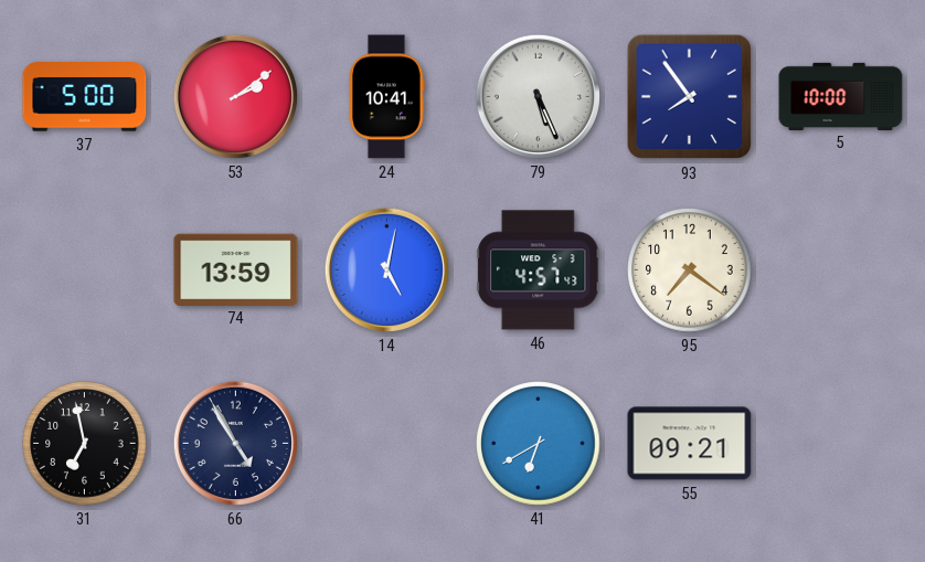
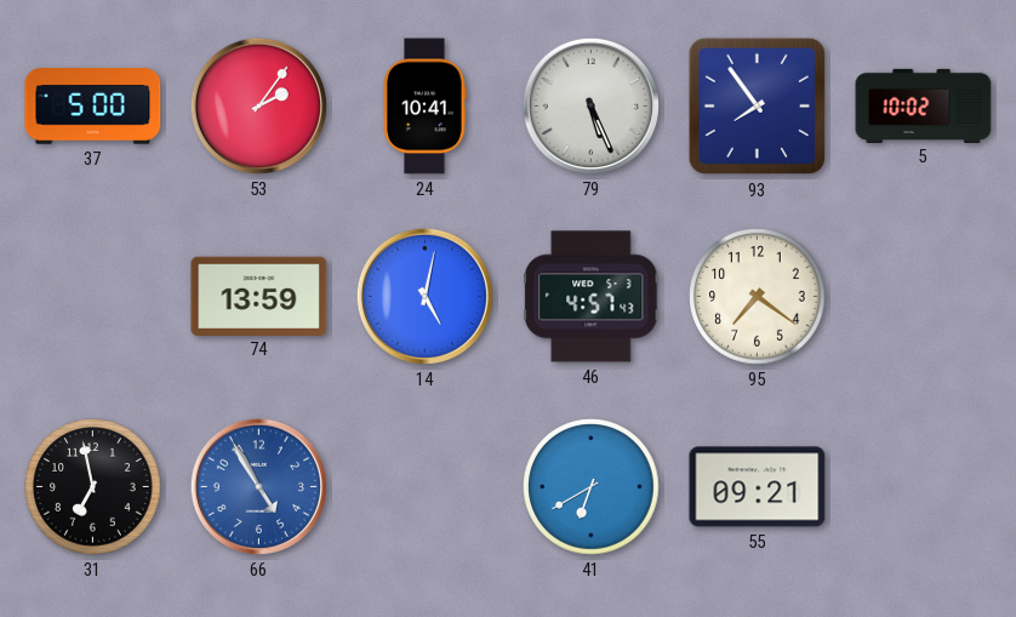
53: 2:09 -> 2:06
5: 10:00 -> 10:02
66 dial: navy -> blue
